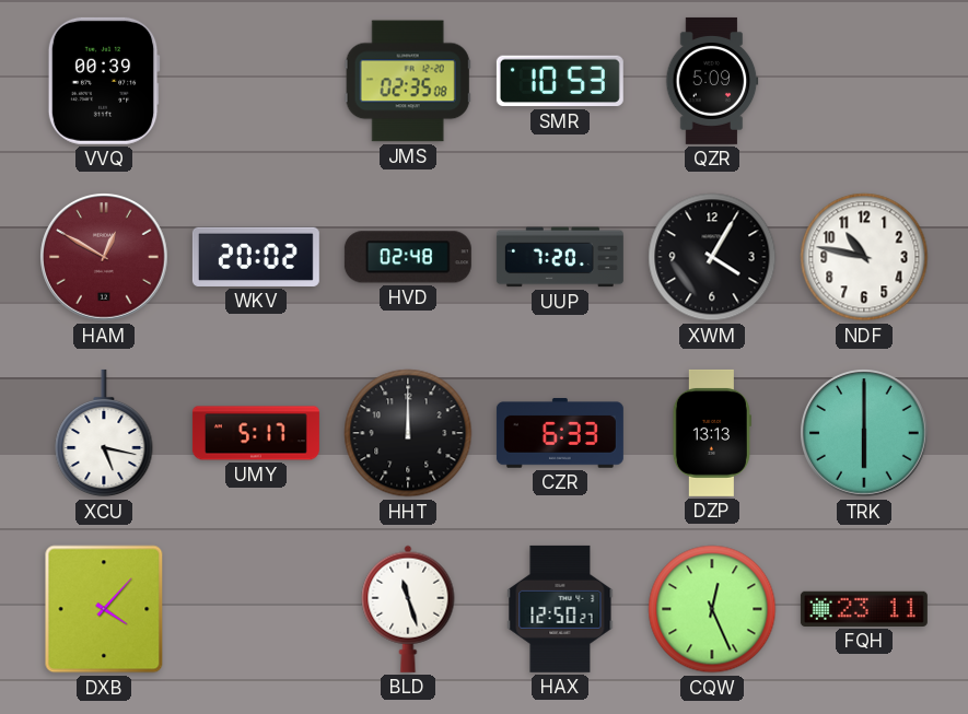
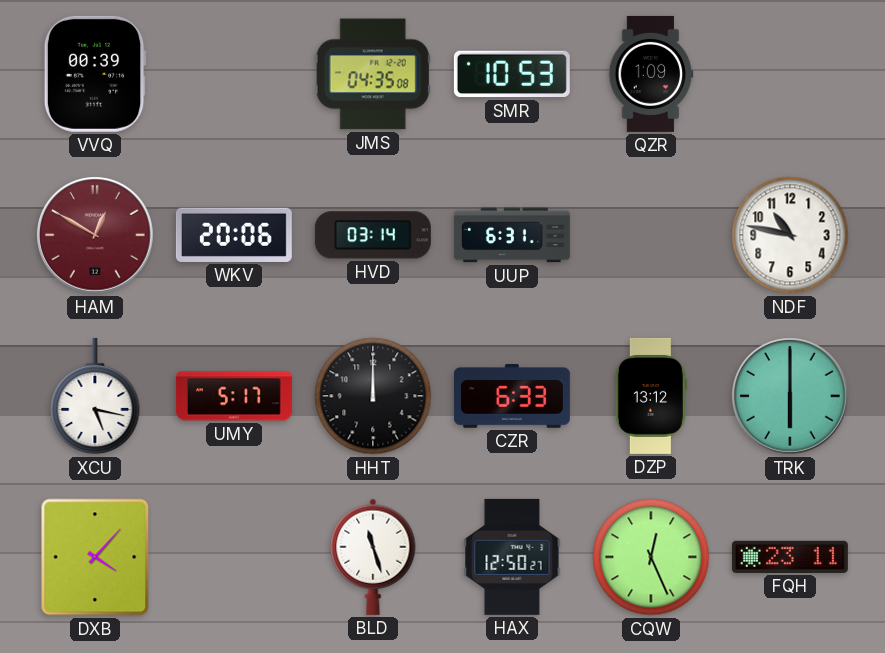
JMS: 02:35 -> 04:35
QZR: 5:09 -> 1:09
WKV: 20:02 -> 20:06
HVD: 02:48 -> 03:14
UUP: 7:20 -> 6:31
XWM: 4:05 -> none
DZP: 13:13 -> 13:12
